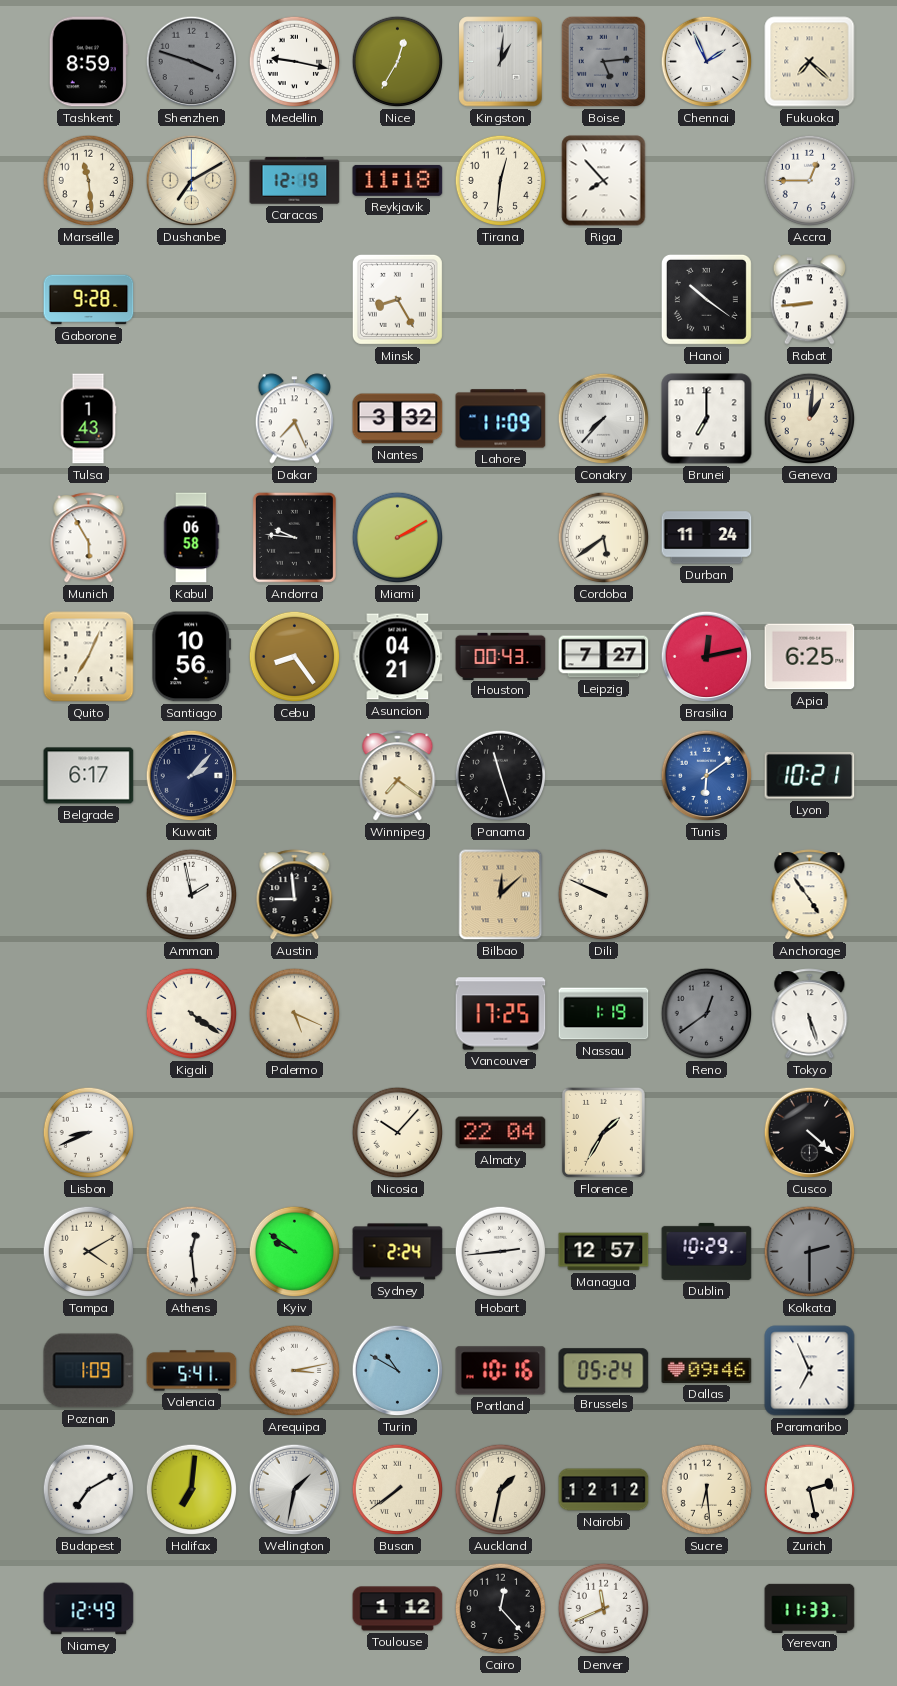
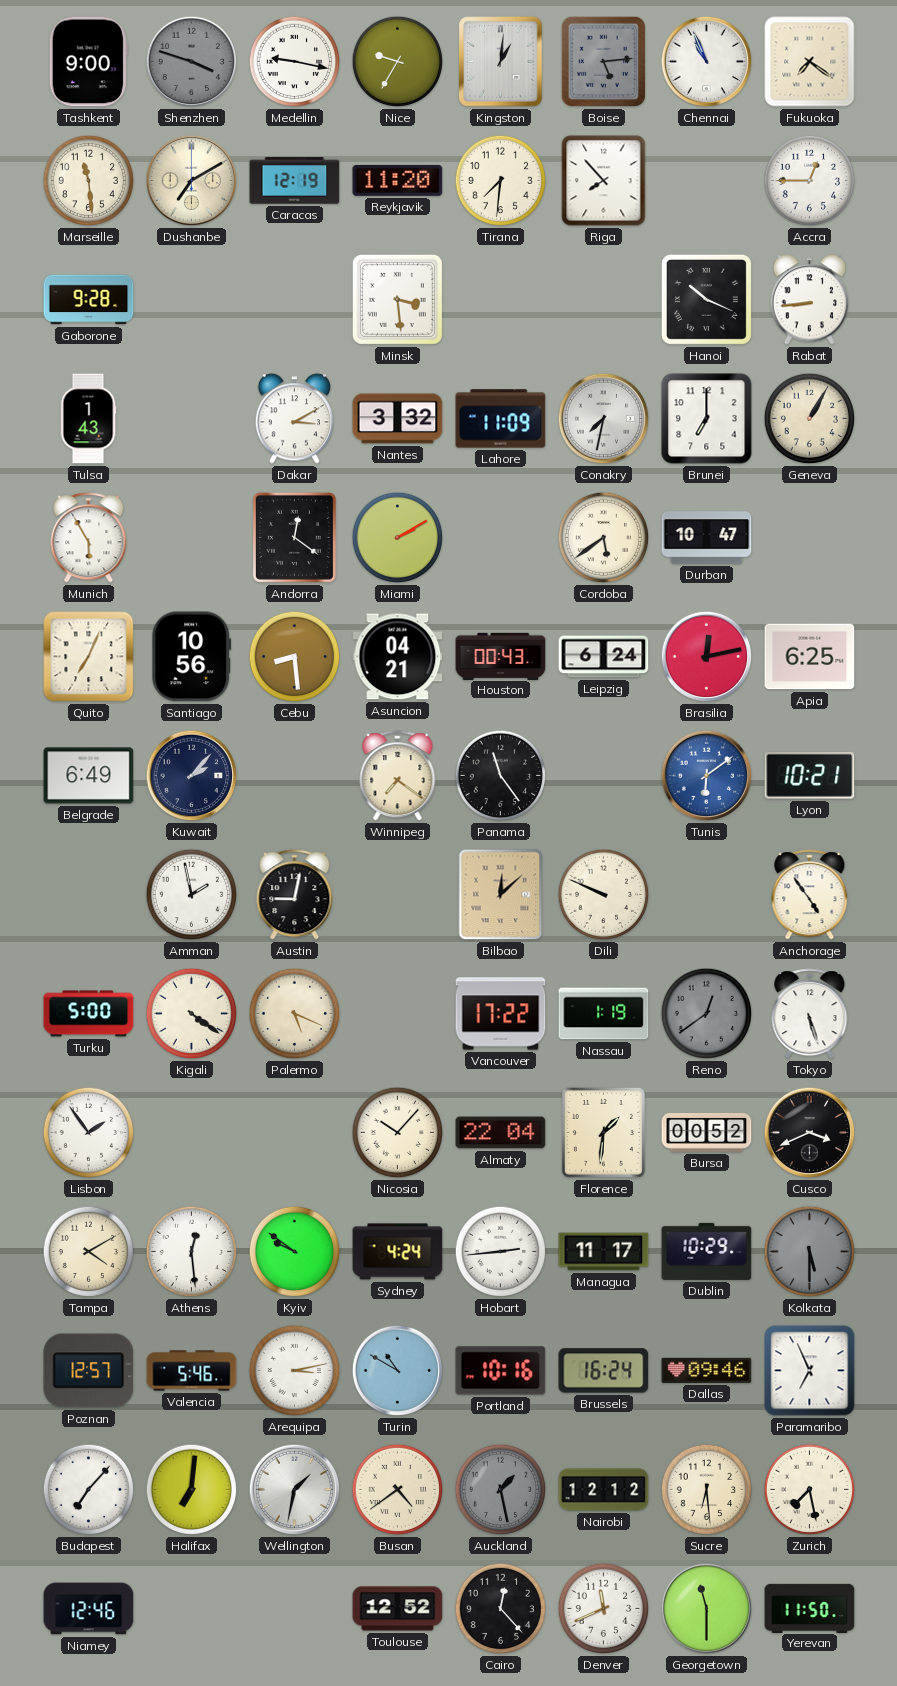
Tashkent: 8:59 -> 9:00
Nice: 12:35 -> 9:35
Chennai: 1:56 -> 10:56
Fukuoka: 7:22 -> 7:21
Reykjavik: 11:18 -> 11:20
Tirana: 12:31 -> 7:31
Minsk: 8:25 -> 3:29
Hanoi: 10:21 -> 10:19
Dakar: 7:26 -> 3:10
Conakry: 7:37 -> 7:32
Geneva: 1:01 -> 1:05
Kabul: 06:58 -> none
Andorra: 9:46 -> 12:21
Durban: 11:24 -> 10:47
Cebu: 8:24 -> 8:29
Leipzig: 7:27 -> 6:24
Belgrade: 6:17 -> 6:49
Panama: 11:27 -> 11:24
Austin: 8:59 -> 9:02
Turku: none -> 5:00
Vancouver: 17:25 -> 17:22
Lisbon: 8:41 -> 1:54
Florence: 1:35 -> 1:31
Bursa: none -> 00:52
Cusco: 4:22 -> 3:41
Sydney: 2:24 -> 4:24
Managua: 12:57 -> 11:17
Kolkata: 2:30 -> 5:30
Poznan: 1:09 -> 12:57
Valencia: 5:41 -> 5:46
Brussels: 05:24 -> 16:24
Budapest: 7:10 -> 7:07
Busan: 7:39 -> 4:39
Auckland: 1:32 -> 1:28
Auckland dial: cream -> grey
Zurich: 2:28 -> 7:28
Niamey: 12:49 -> 12:46
Toulouse: 1:12 -> 12:52
Georgetown: none -> 11:30
Yerevan: 11:33 -> 11:50
